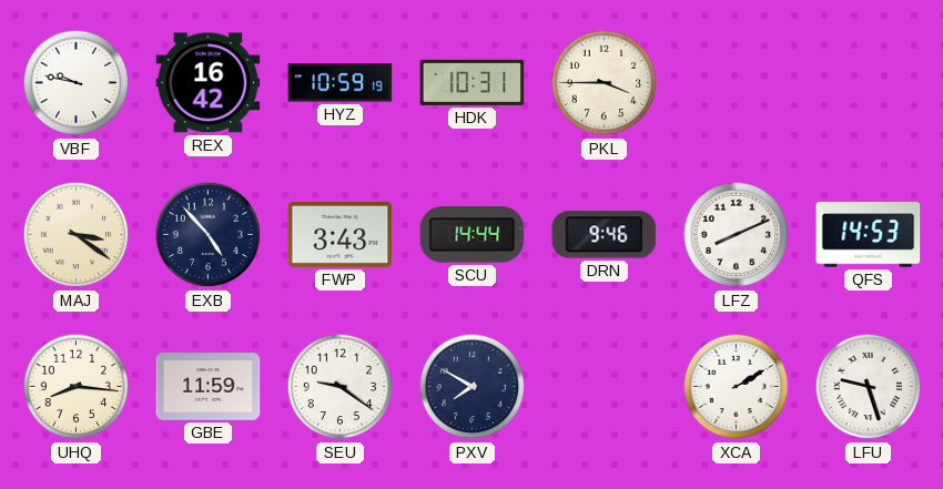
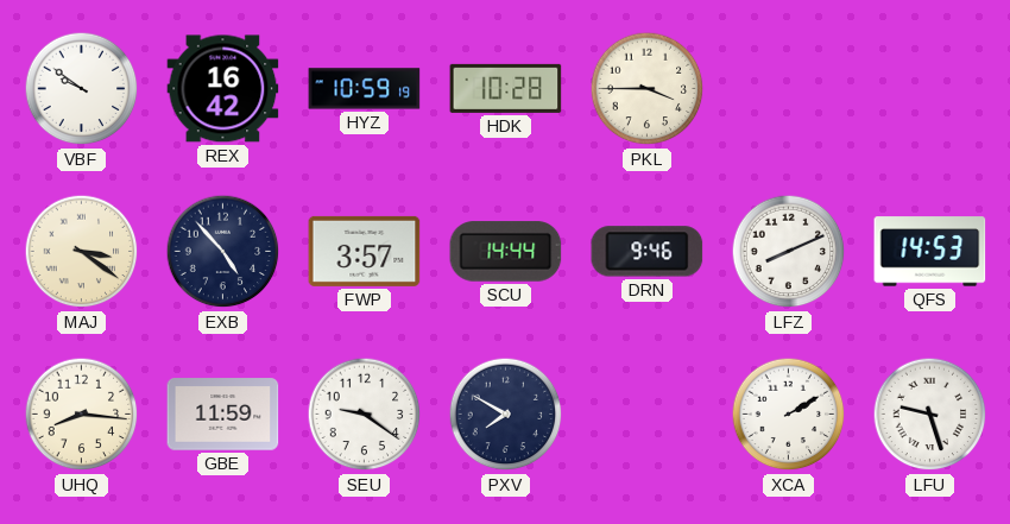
VBF: 9:47 -> 9:51
HDK: 10:31 -> 10:28
FWP: 3:43 -> 3:57
